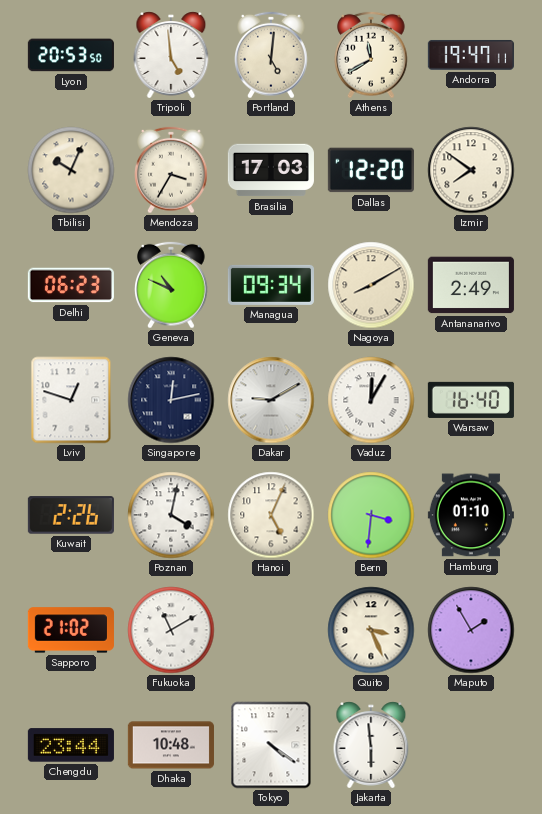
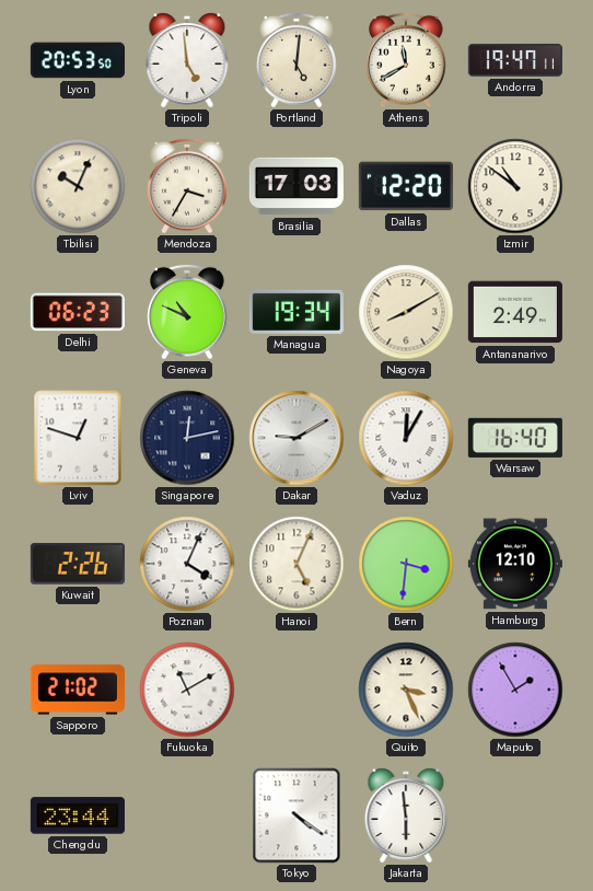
Izmir: 7:51 -> 10:51
Managua: 09:34 -> 19:34
Poznan: 4:02 -> 4:04
Hamburg: 01:10 -> 12:10
Dhaka: 10:48 -> none
